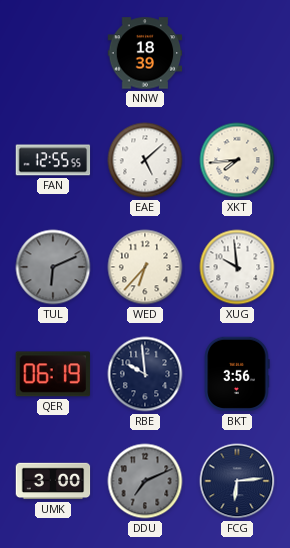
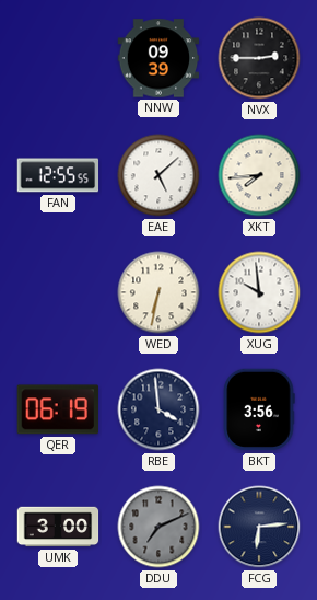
NNW: 18:39 -> 09:39
NVX: none -> 2:45
TUL: 6:11 -> none
WED: 6:37 -> 6:32
RBE: 9:59 -> 3:59
